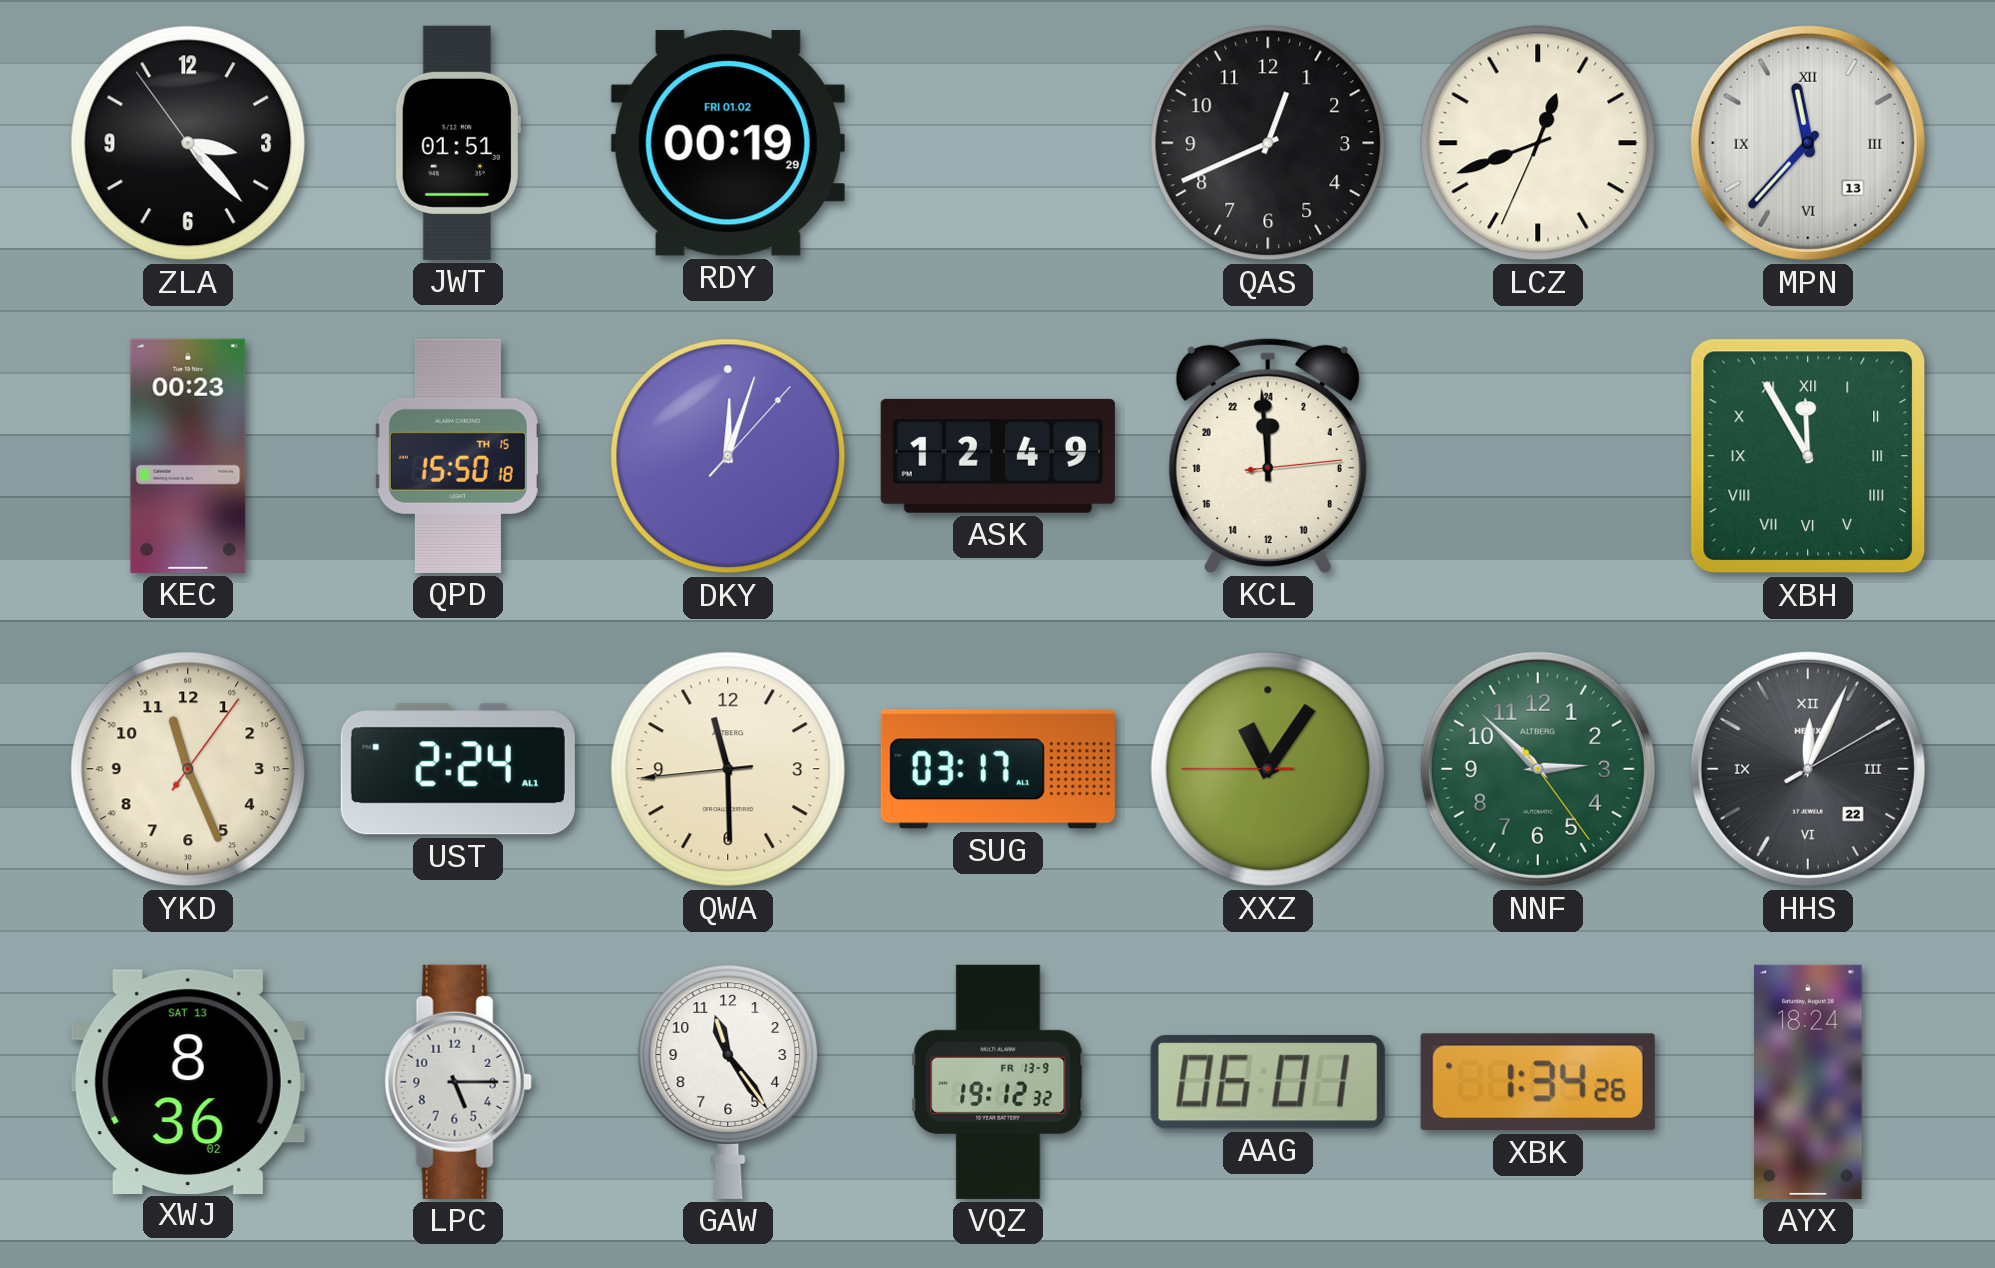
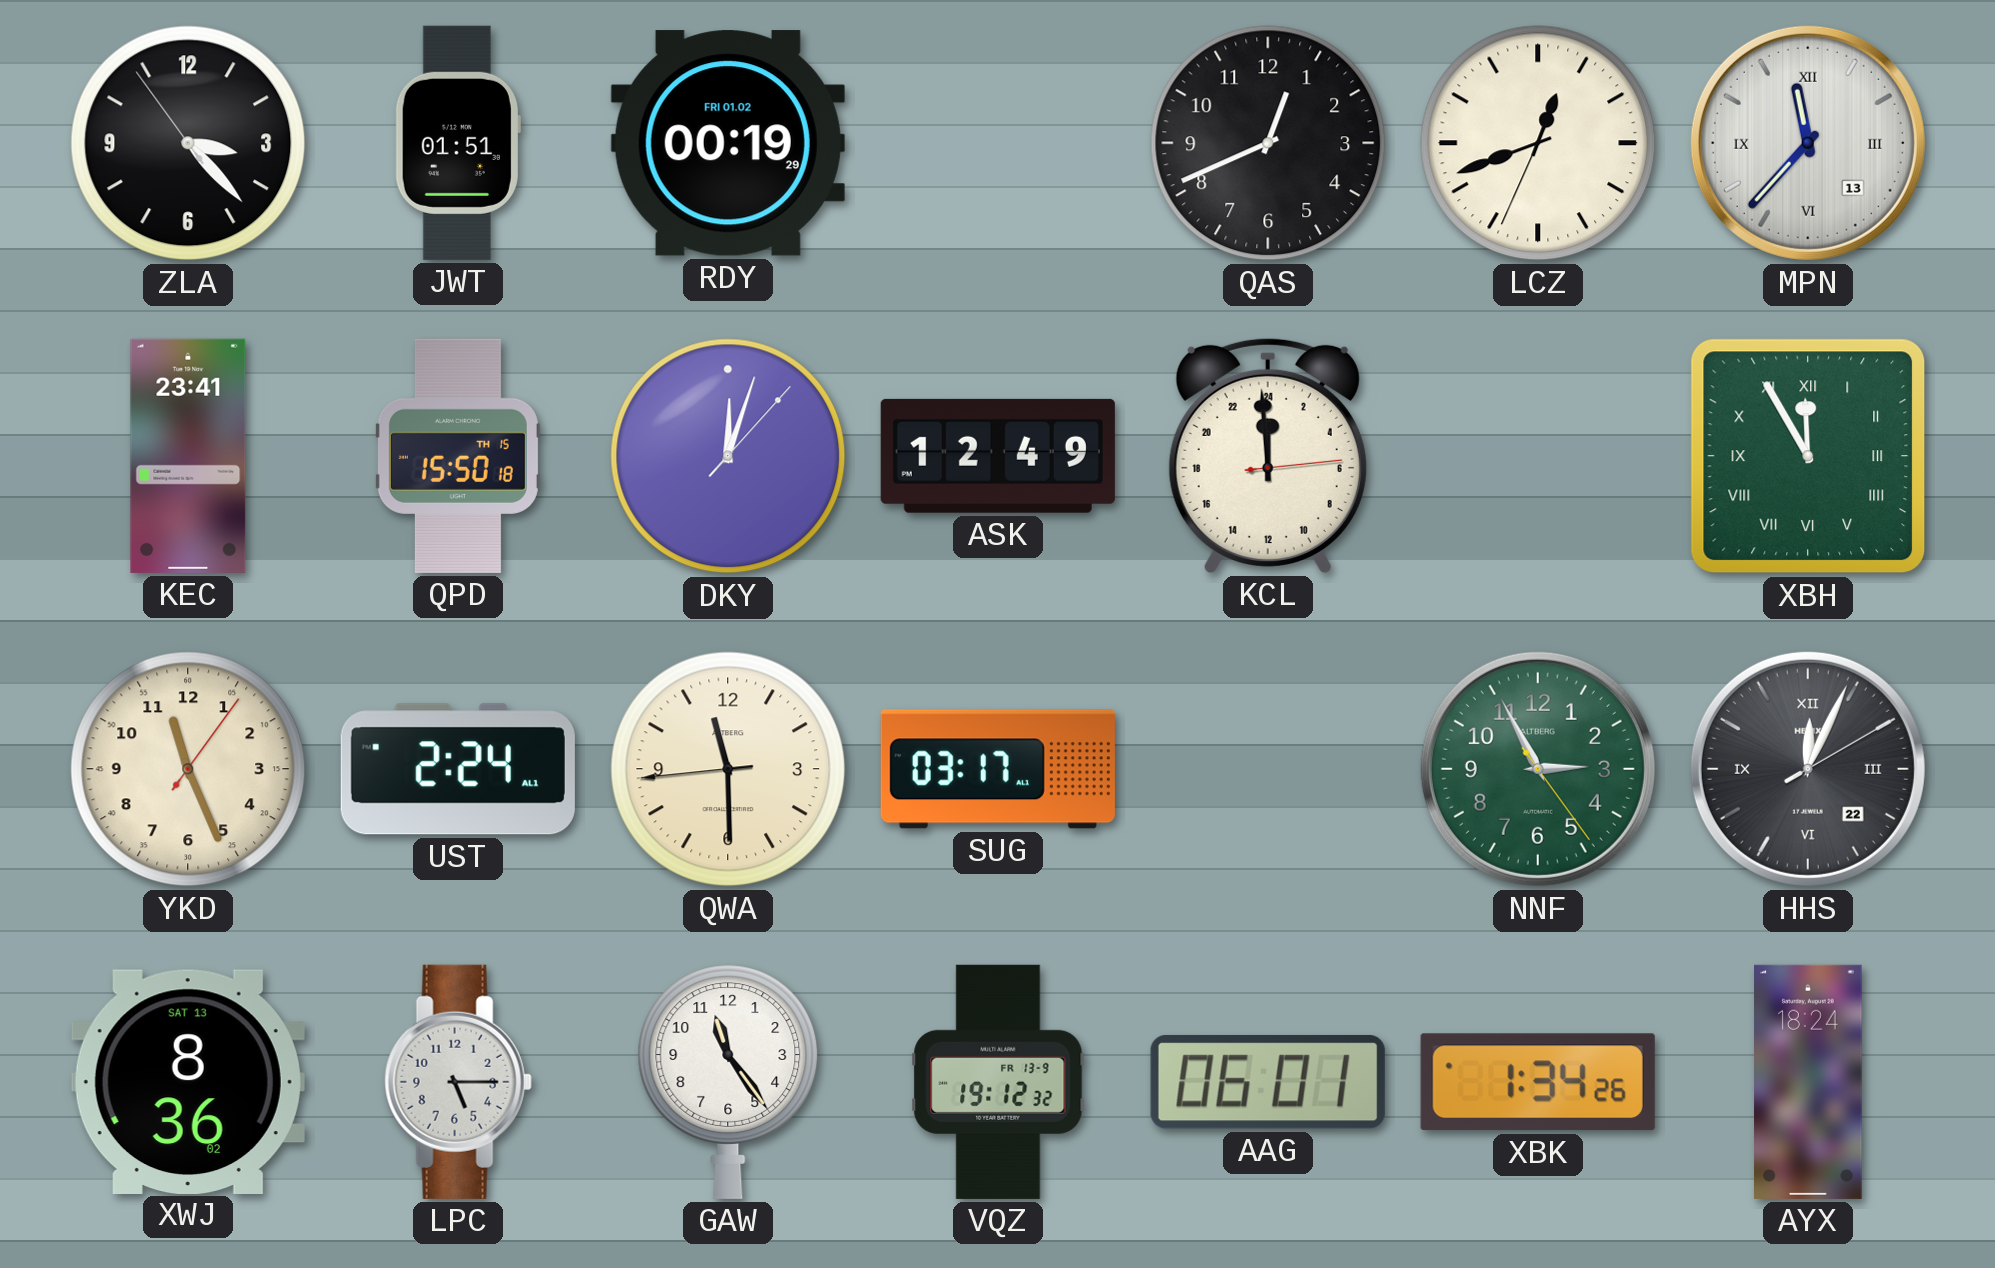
KEC: 00:23 -> 23:41
XXZ: 11:05 -> none
NNF: 2:52 -> 2:55
